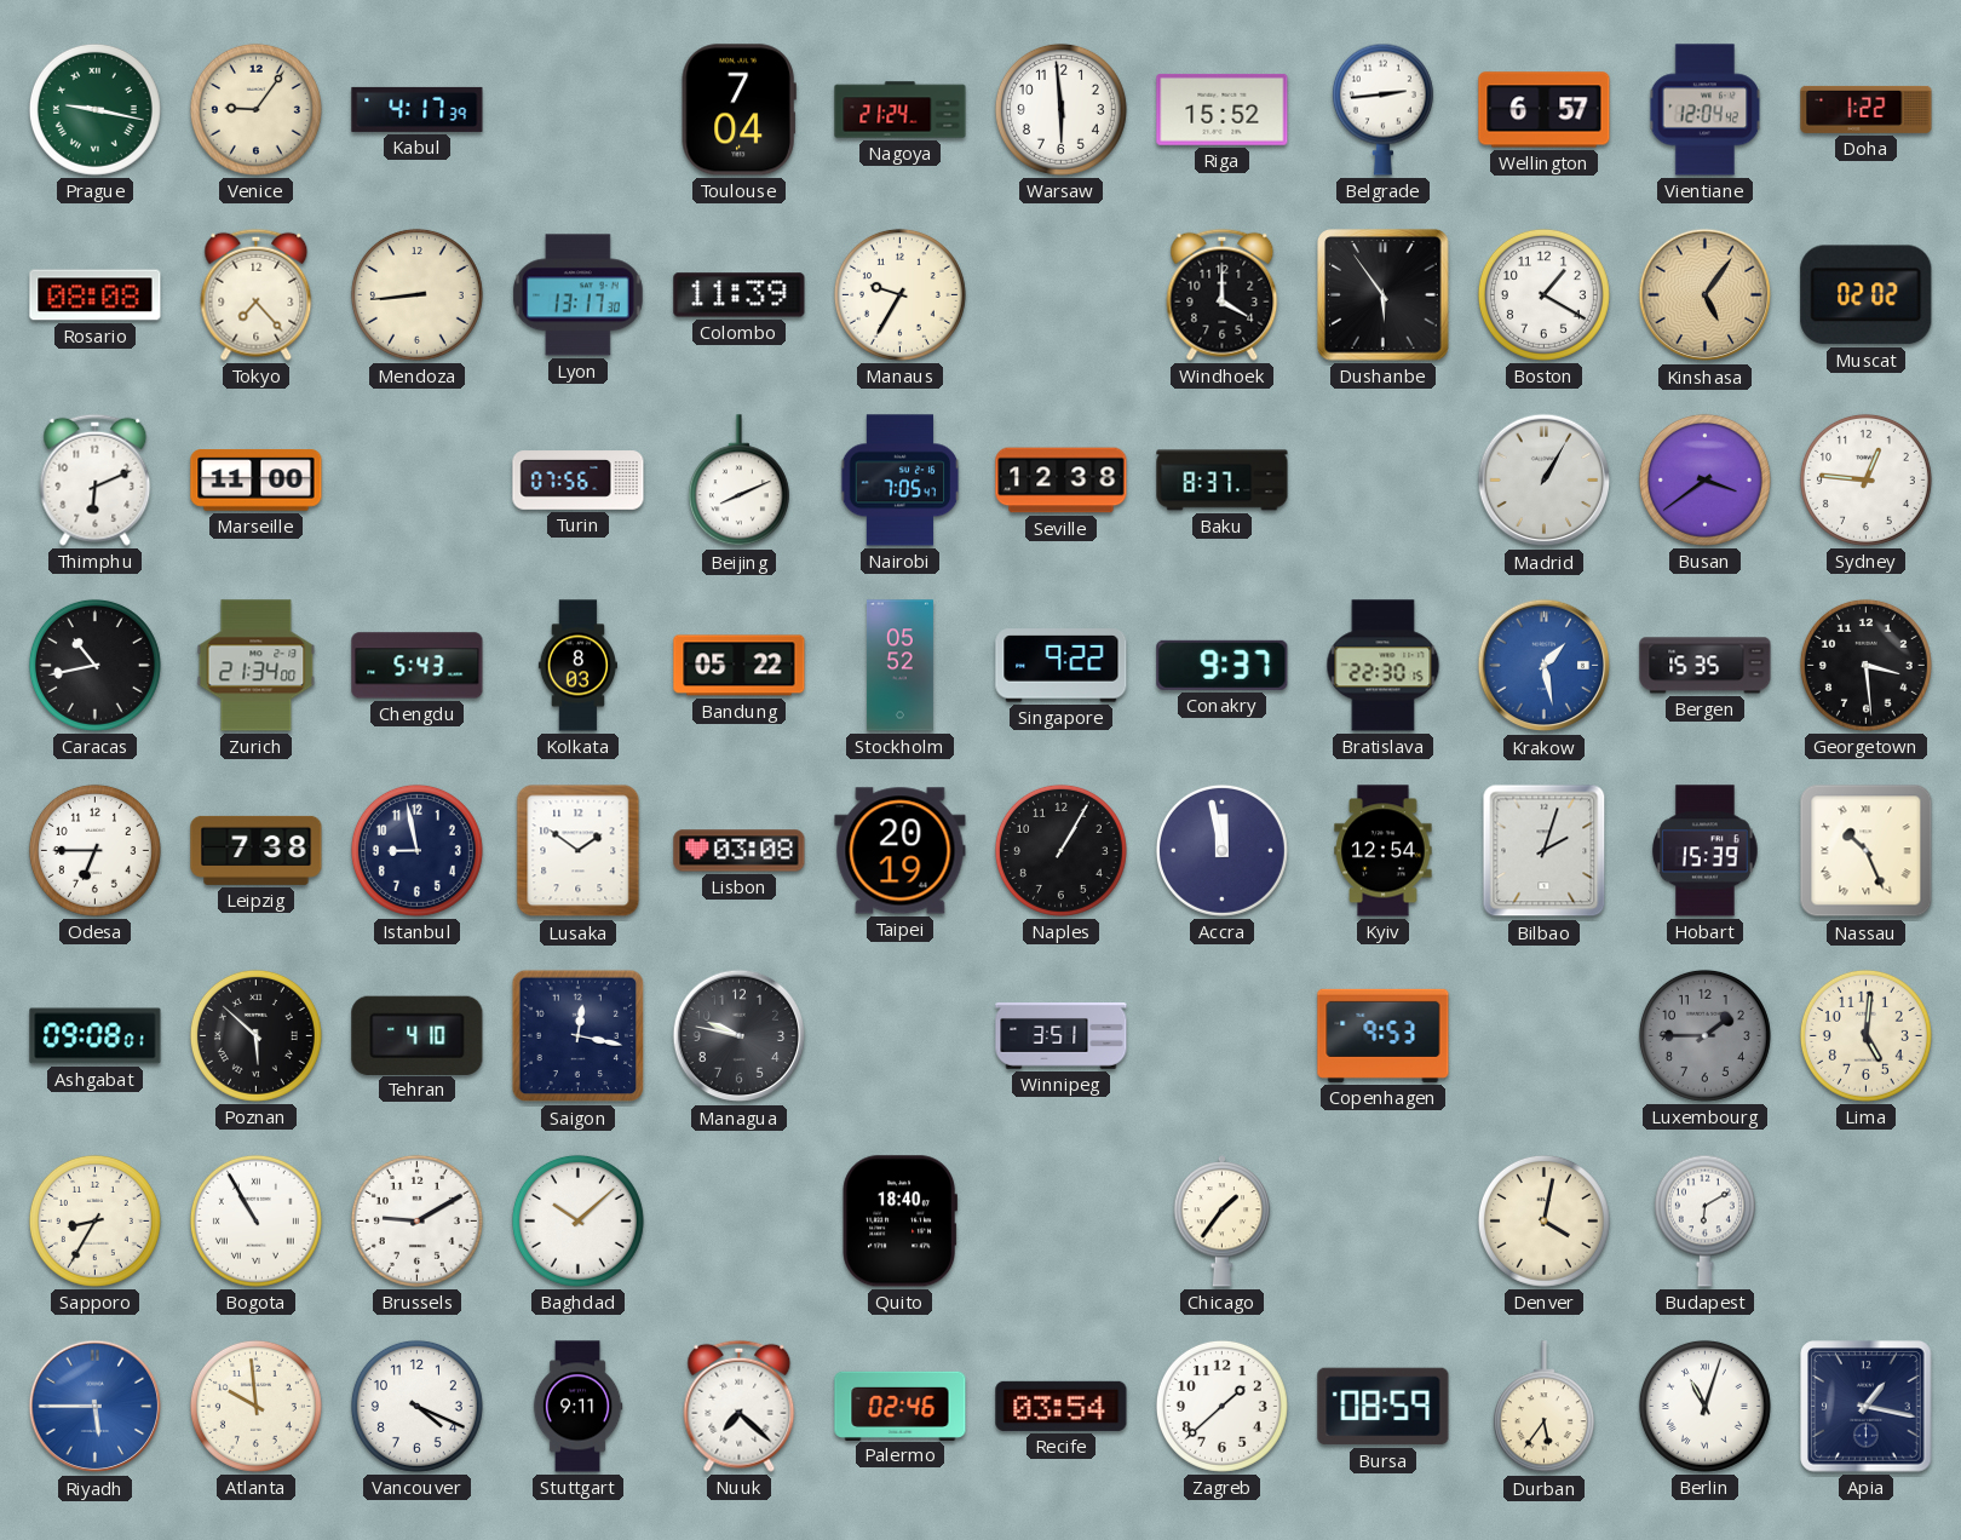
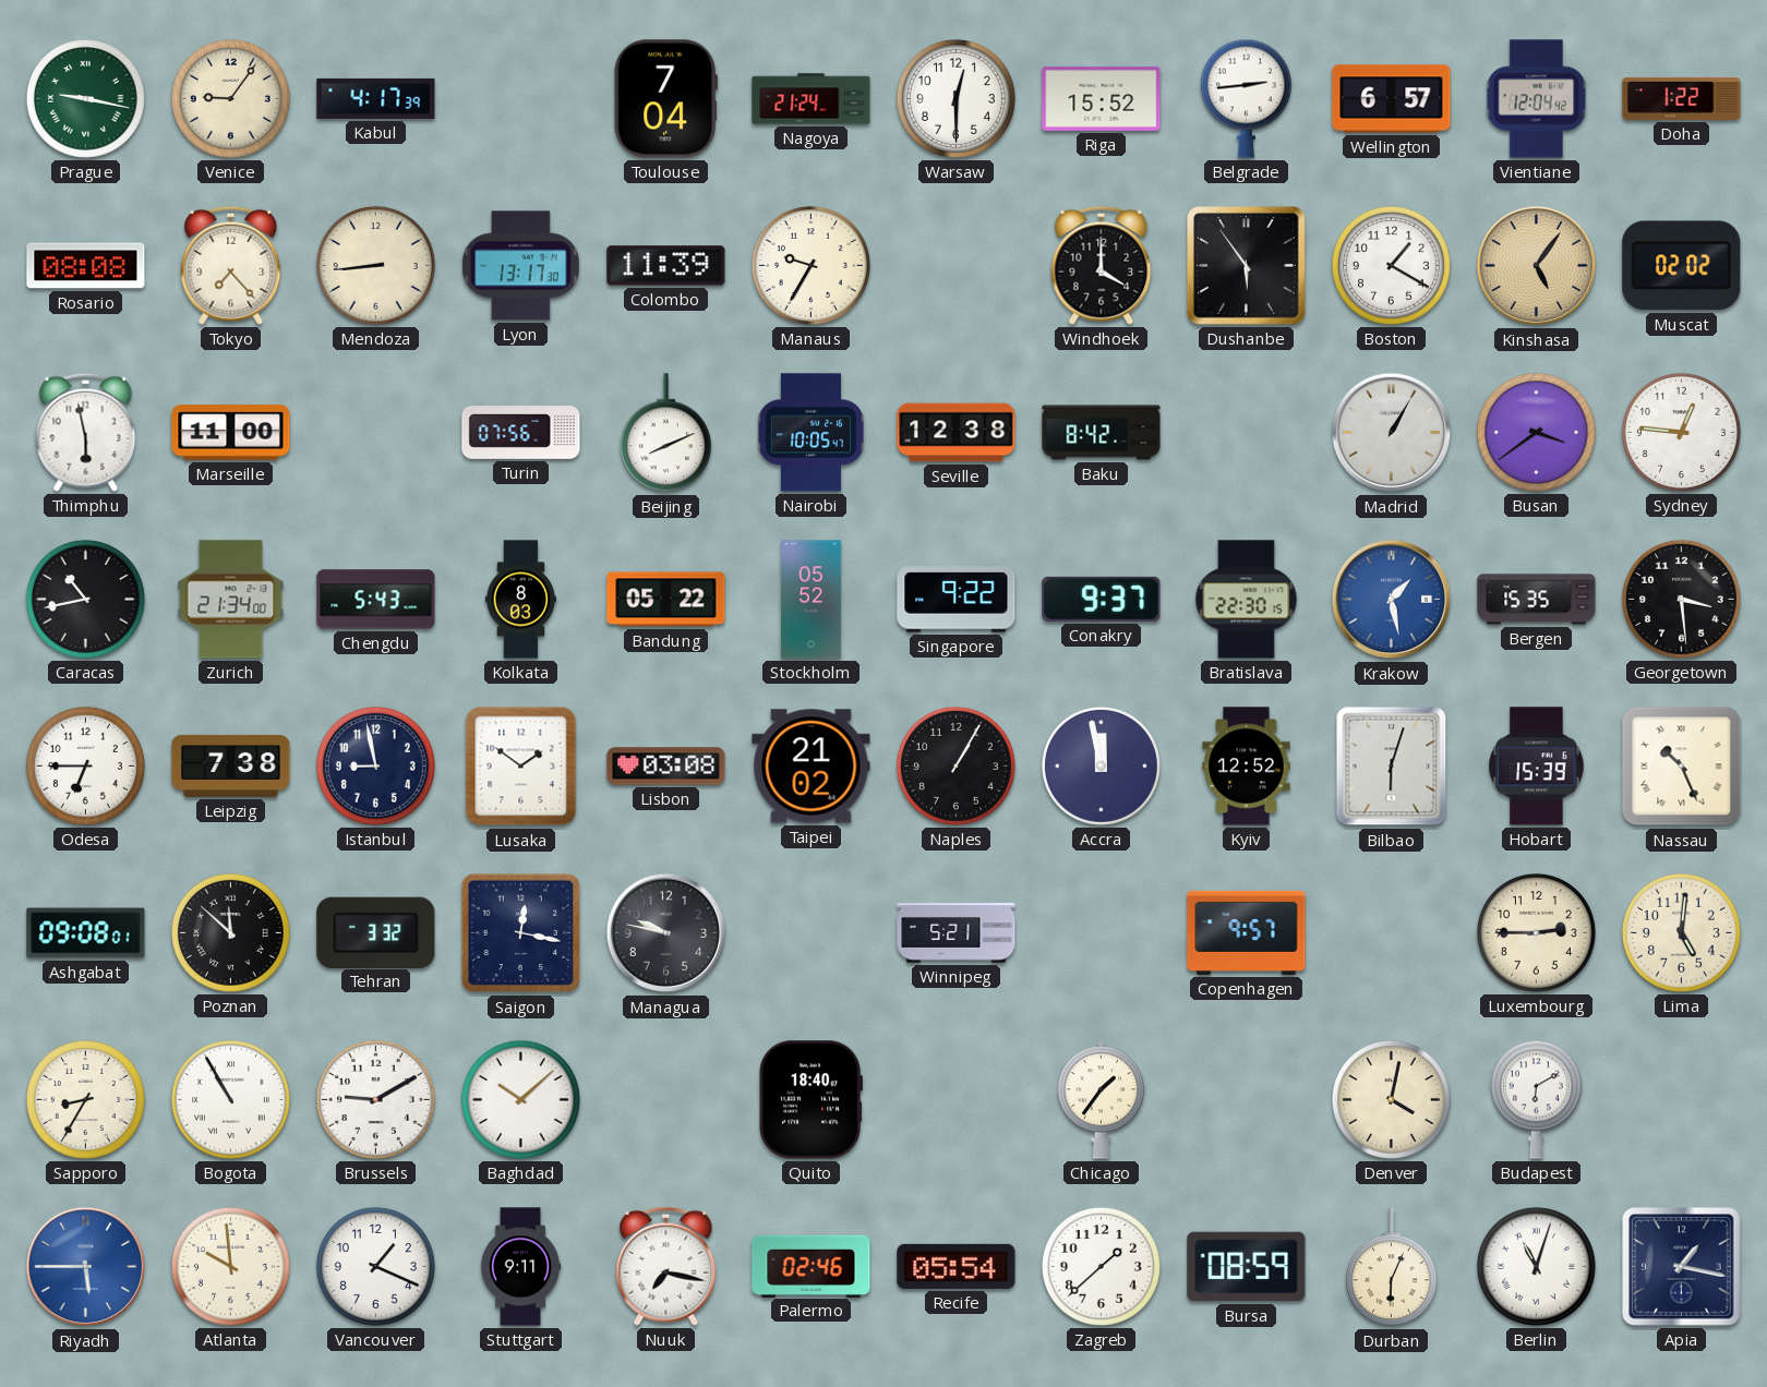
Warsaw: 5:59 -> 12:30
Thimphu: 6:11 -> 5:58
Nairobi: 7:05 -> 10:05
Baku: 8:37 -> 8:42
Taipei: 20:19 -> 21:02
Kyiv: 12:54 -> 12:52
Bilbao: 2:03 -> 6:03
Poznan: 5:52 -> 11:52
Tehran: 4:10 -> 3:32
Winnipeg: 3:51 -> 5:21
Copenhagen: 9:53 -> 9:57
Luxembourg: 1:45 -> 2:45
Luxembourg dial: grey -> cream
Vancouver: 4:19 -> 1:19
Nuuk: 7:22 -> 7:17
Recife: 03:54 -> 05:54
Durban: 5:36 -> 6:04
